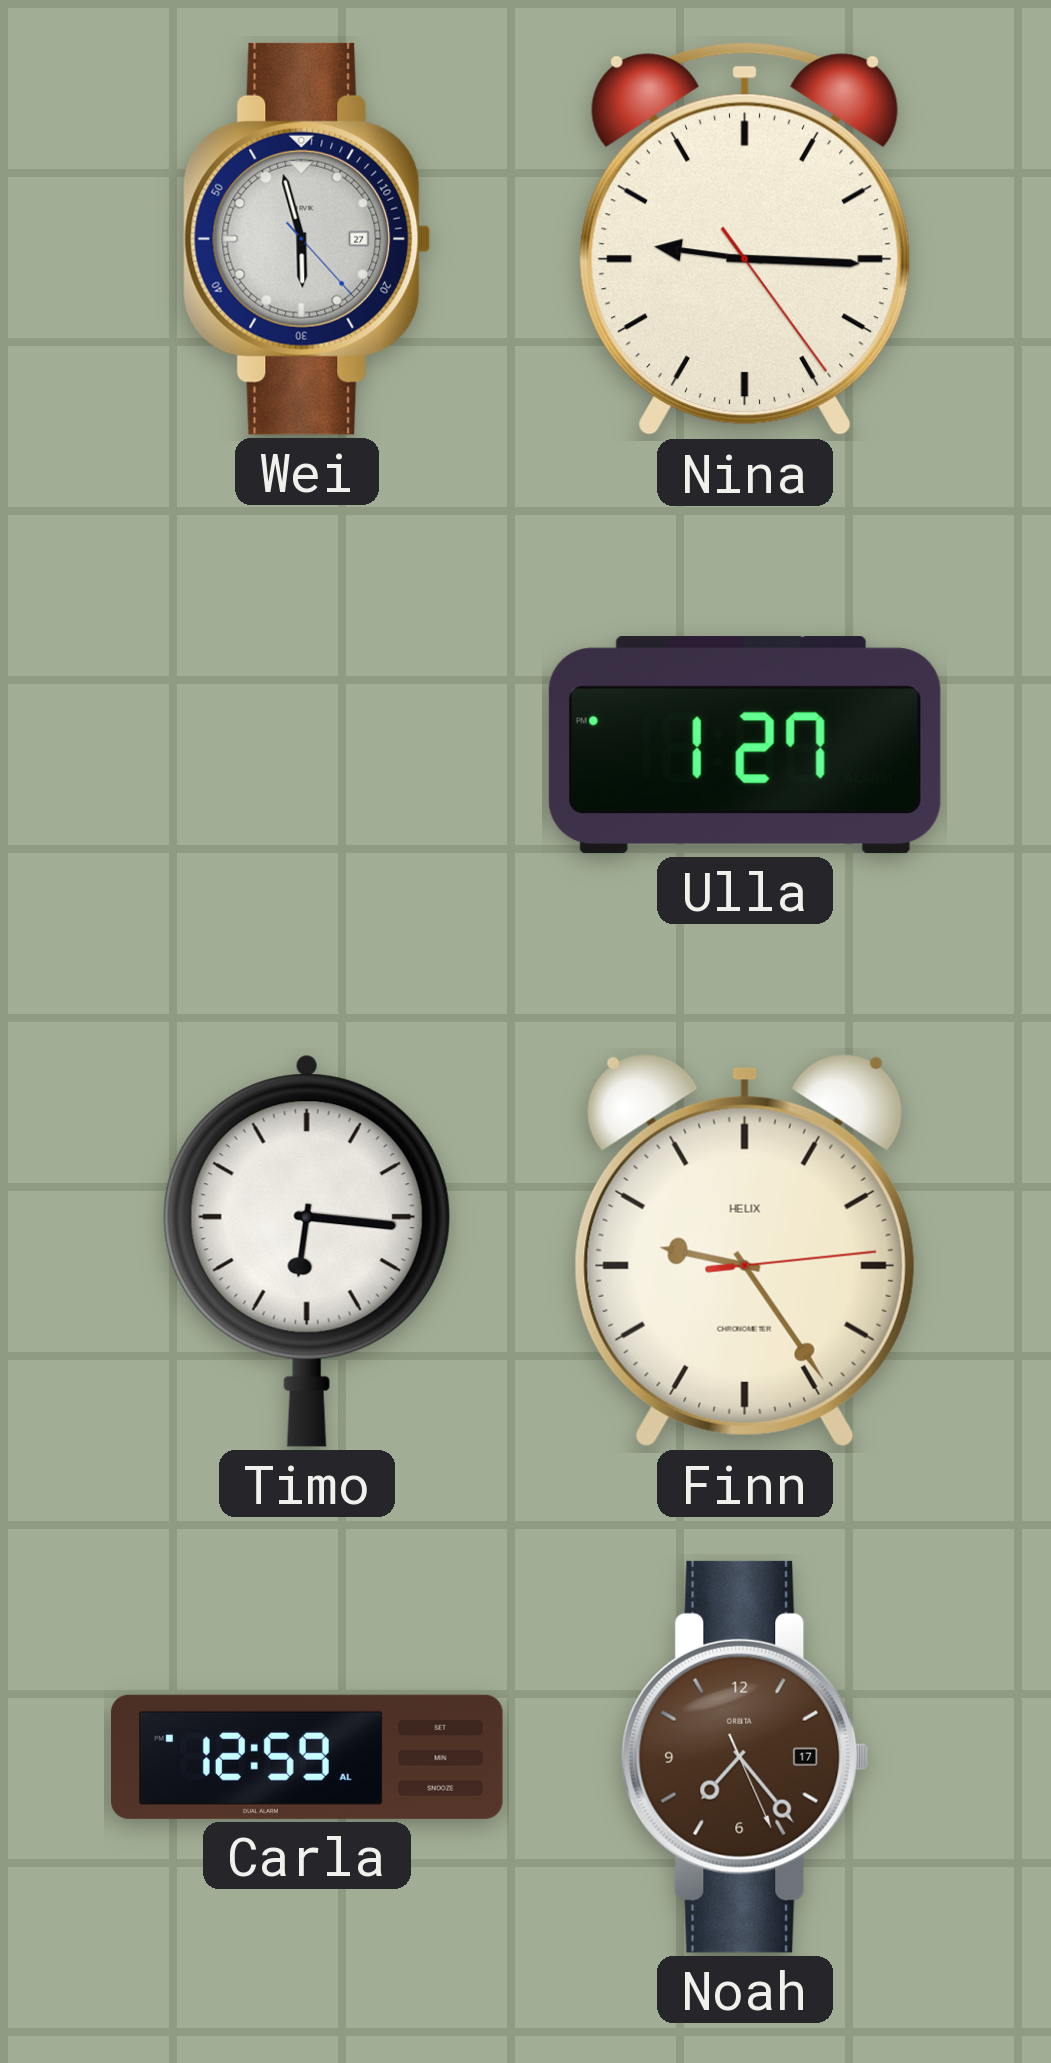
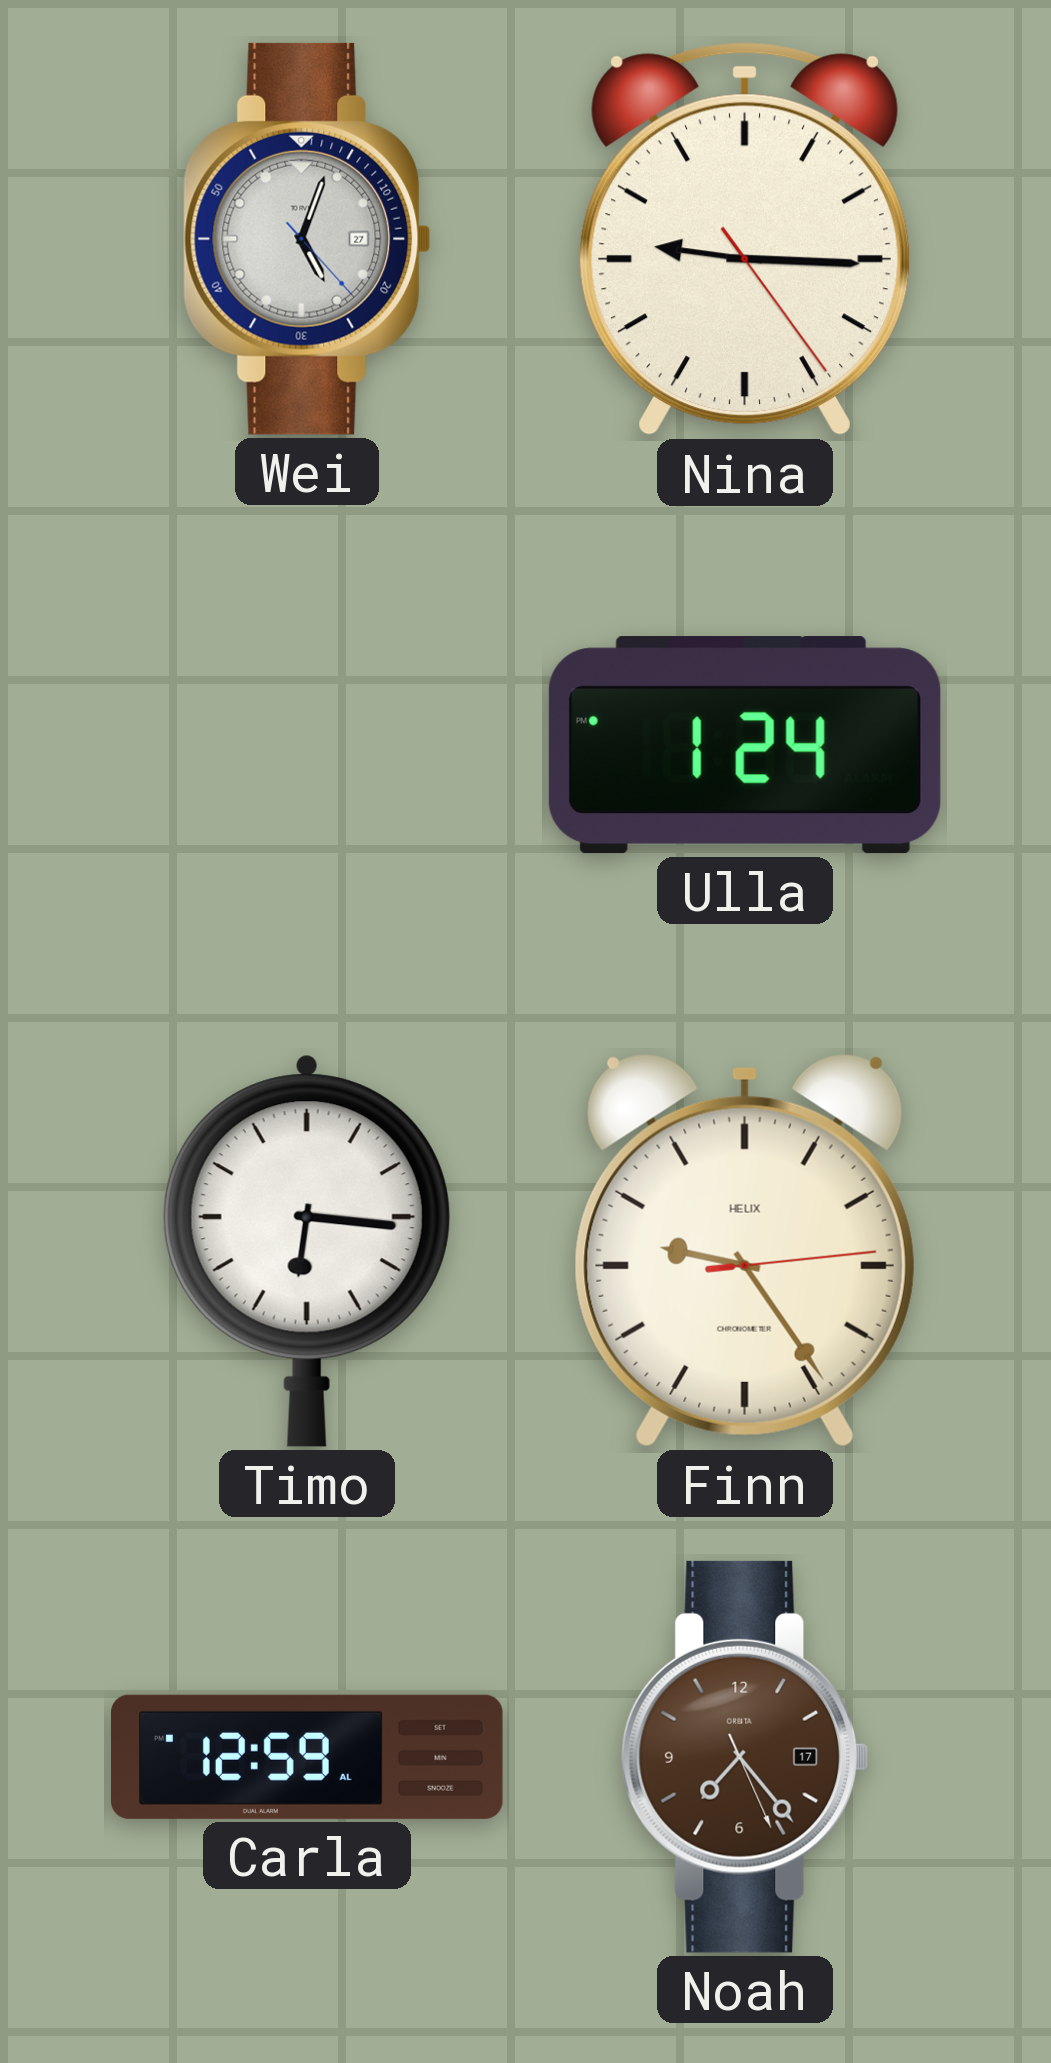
Wei: 5:57 -> 5:03
Ulla: 1:27 -> 1:24
